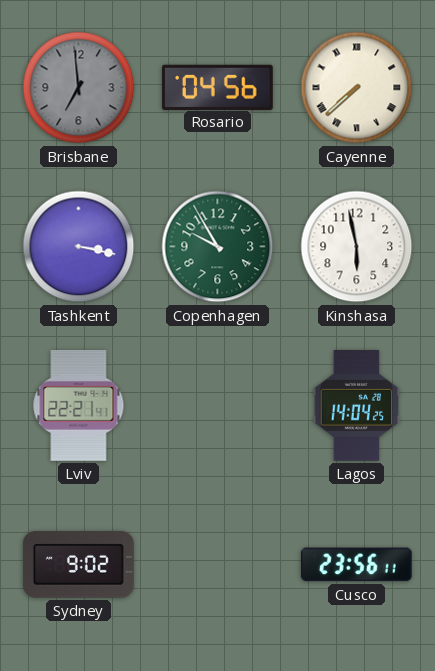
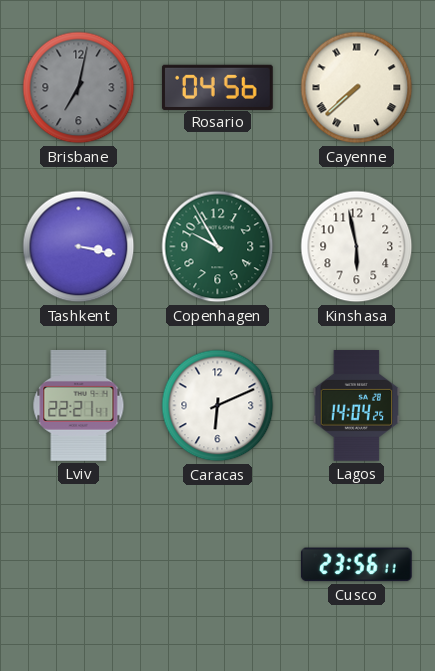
Brisbane: 6:59 -> 7:02
Caracas: none -> 6:11
Sydney: 9:02 -> none
